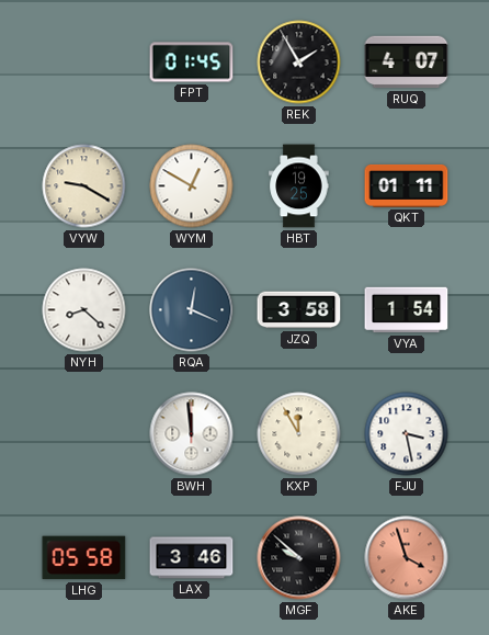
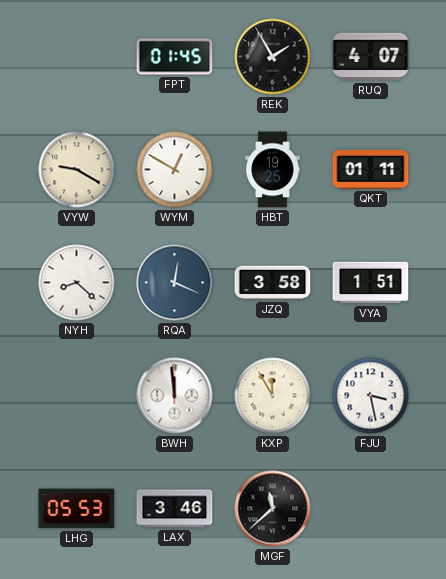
VYA: 1:54 -> 1:51
LHG: 05:58 -> 05:53
MGF: 9:52 -> 11:38
AKE: 3:57 -> none
